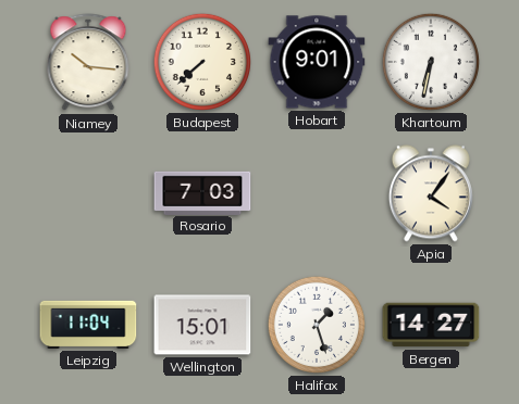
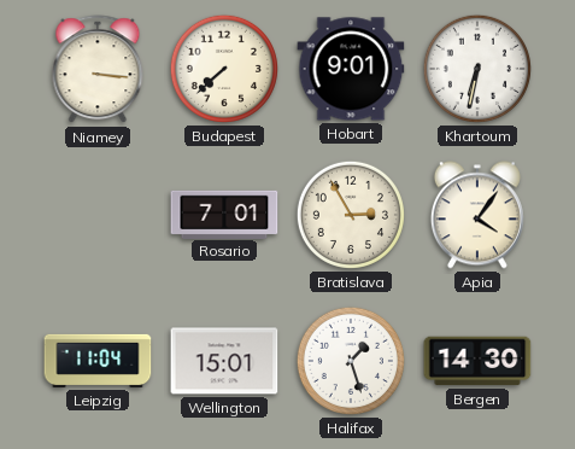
Niamey: 10:16 -> 3:16
Rosario: 7:03 -> 7:01
Bratislava: none -> 2:55
Bergen: 14:27 -> 14:30
